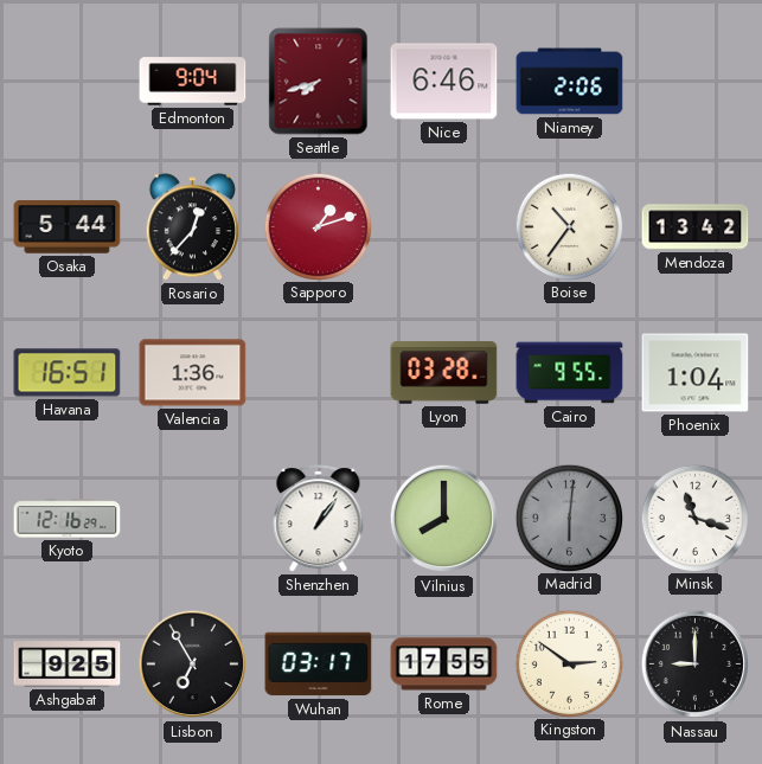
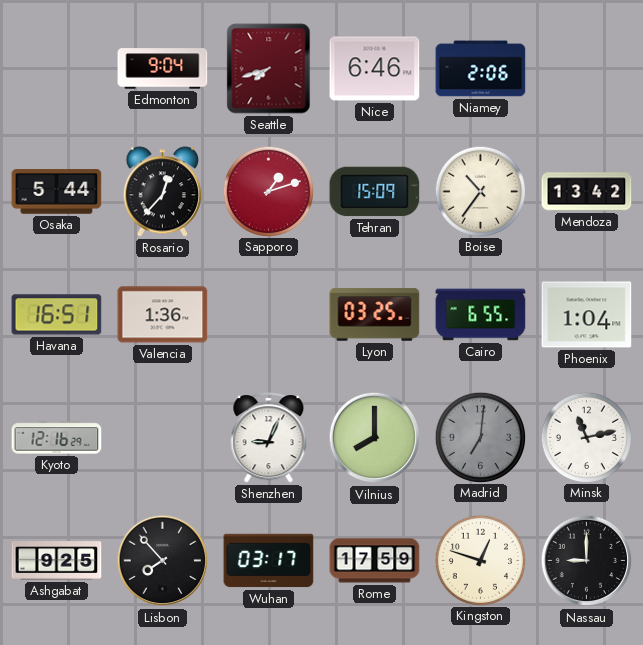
Tehran: none -> 15:09
Lyon: 03:28 -> 03:25
Cairo: 9:55 -> 6:55
Shenzhen: 1:06 -> 9:04
Madrid: 6:01 -> 7:01
Minsk: 11:18 -> 11:13
Lisbon: 6:55 -> 7:53
Rome: 17:55 -> 17:59
Kingston: 2:51 -> 12:48
